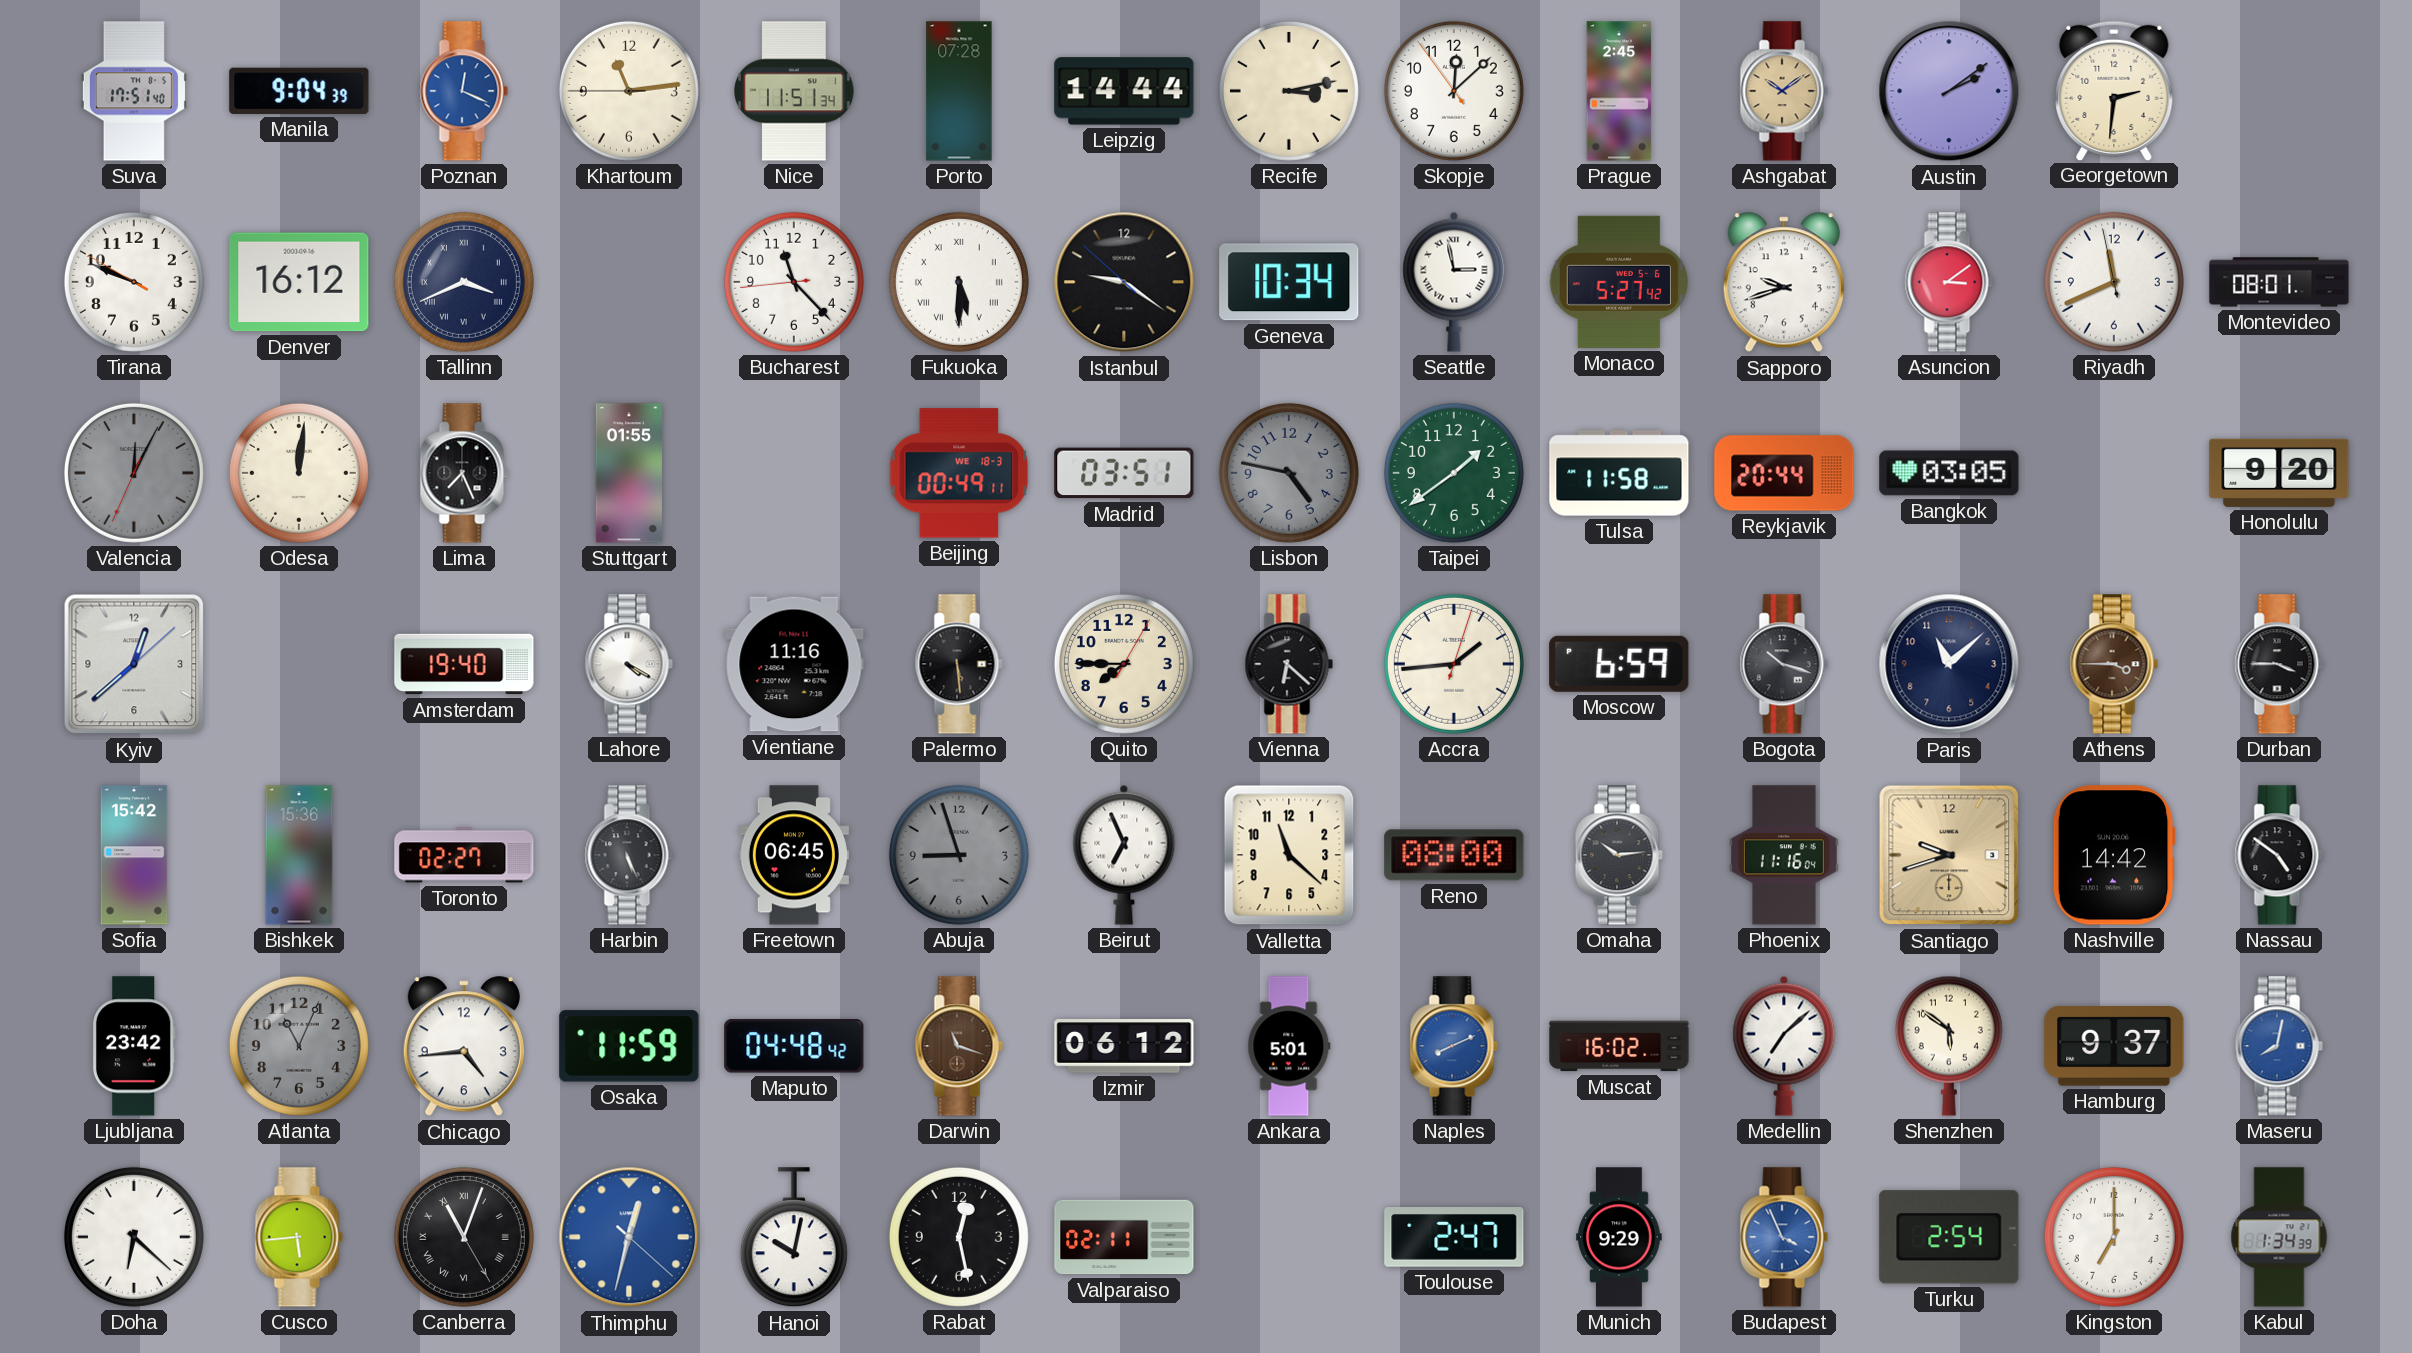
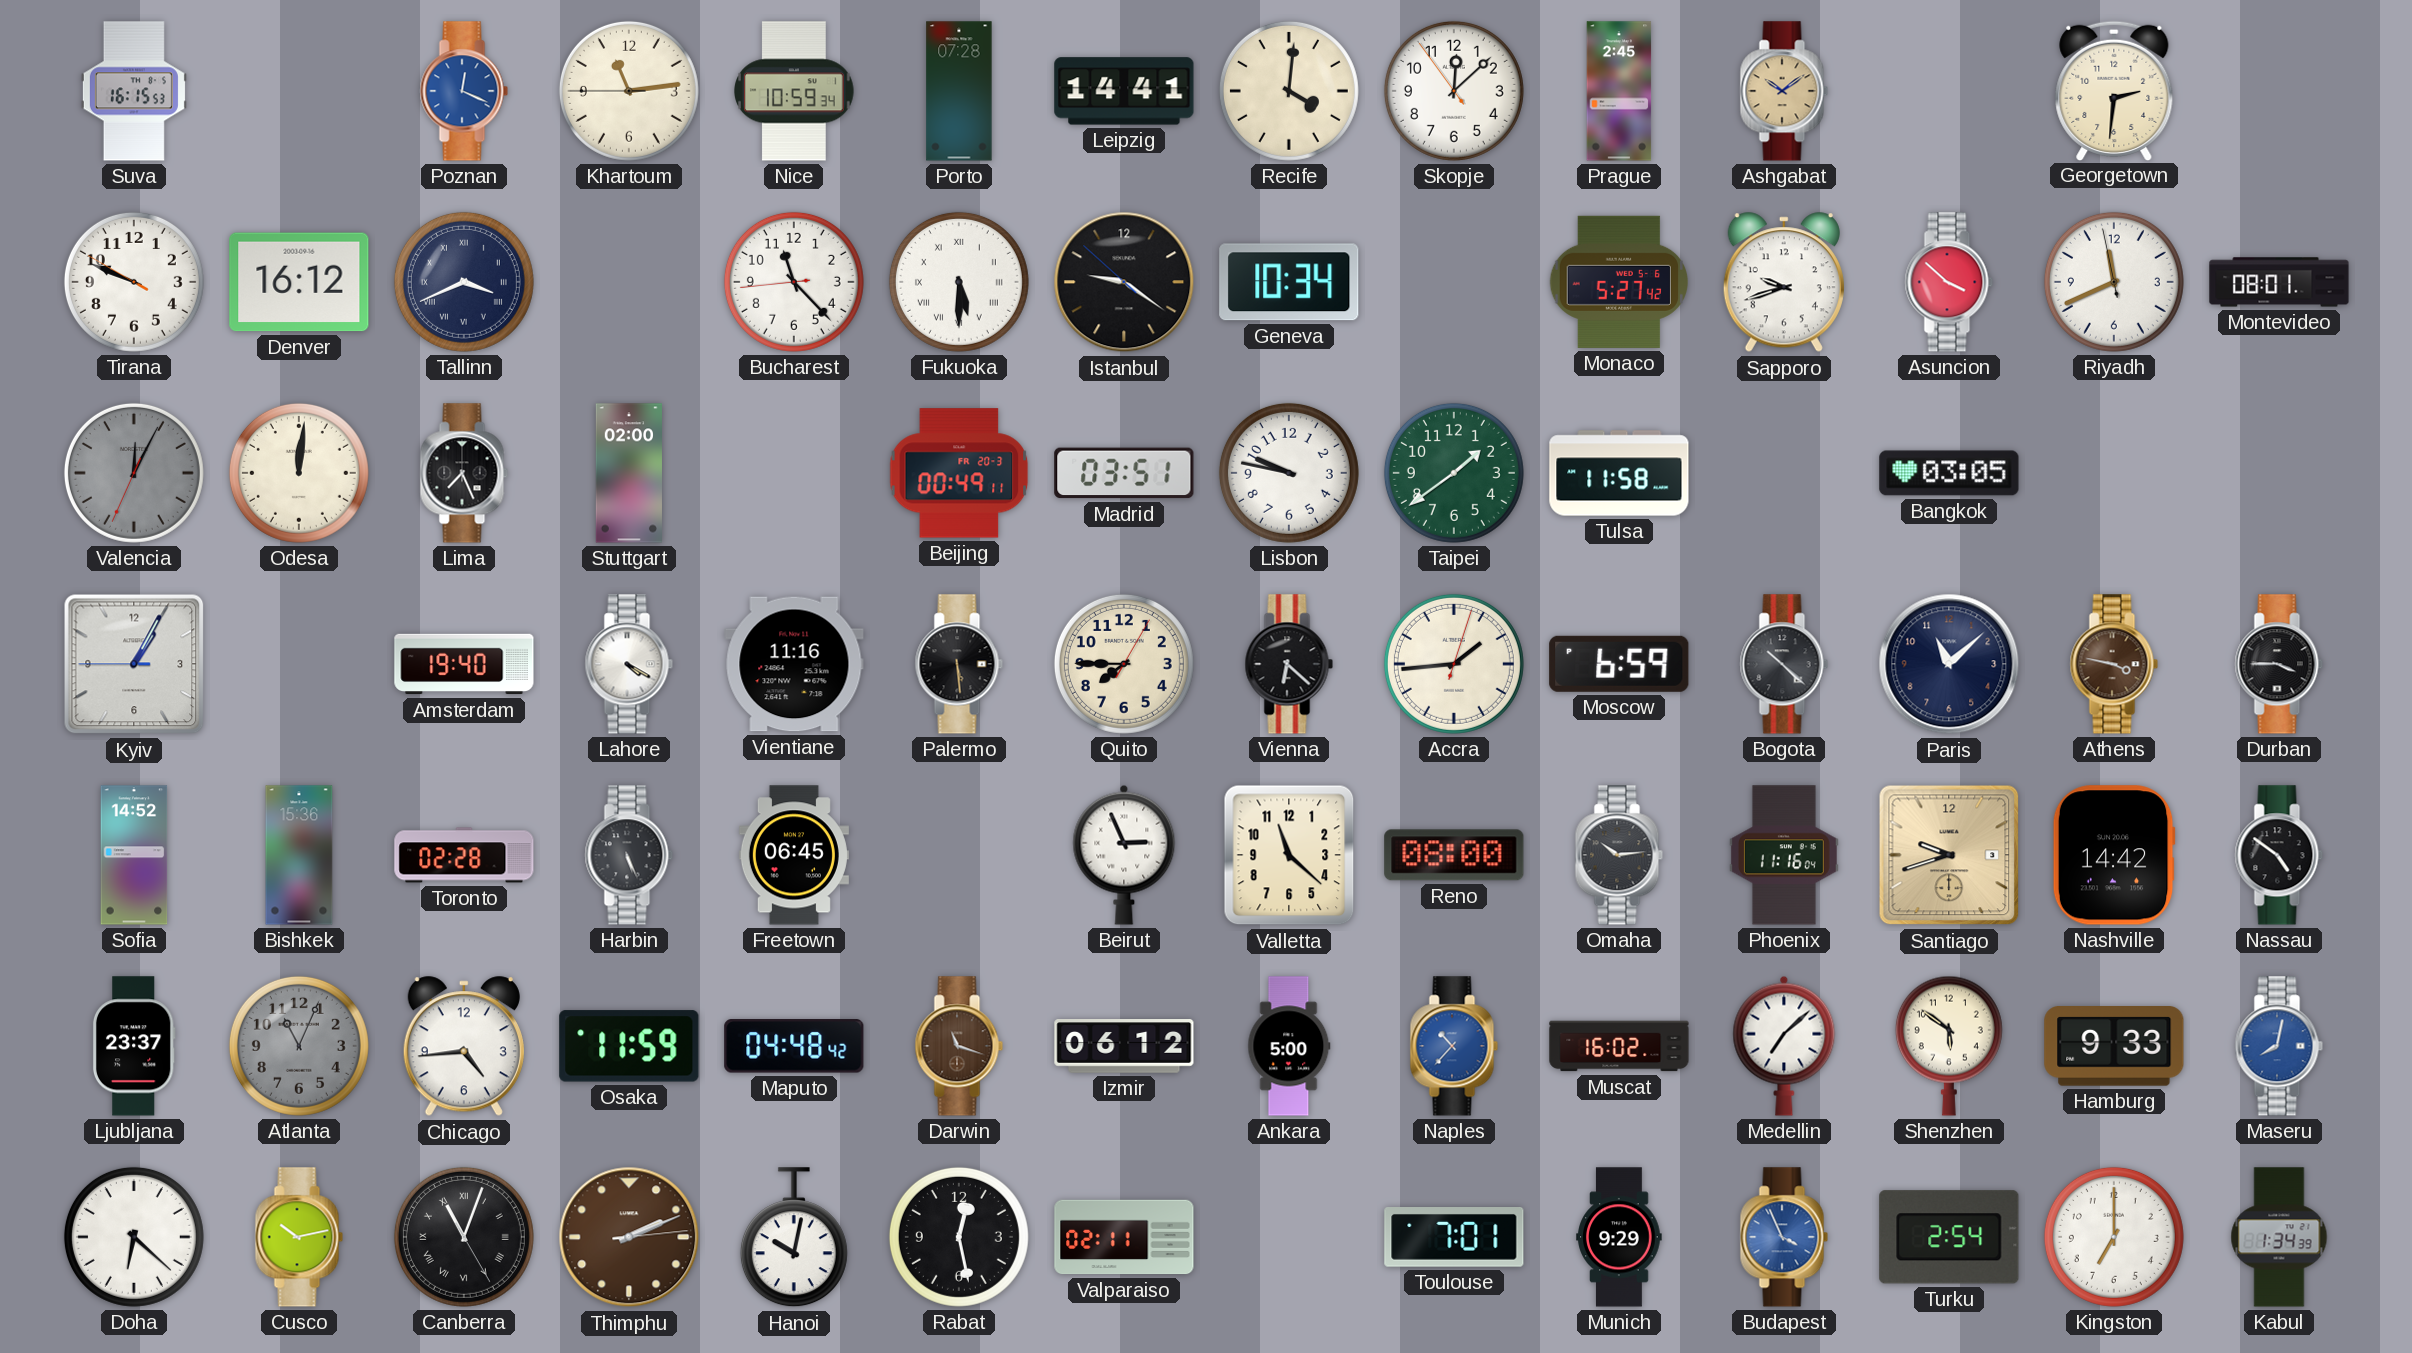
Suva: 17:51 -> 16:15
Manila: 9:04 -> none
Nice: 11:51 -> 10:59
Leipzig: 14:44 -> 14:41
Recife: 3:13 -> 4:01
Austin: 2:09 -> none
Seattle: 2:58 -> none
Asuncion: 3:09 -> 3:52
Stuttgart: 01:55 -> 02:00
Beijing date: WE 18-3 -> FR 20-3
Lisbon: 4:47 -> 9:47
Lisbon dial: grey -> white
Reykjavik: 20:44 -> none
Honolulu: 9:20 -> none
Kyiv: 12:38 -> 1:04
Bogota: 10:18 -> 10:22
Athens: 3:45 -> 3:47
Sofia: 15:42 -> 14:52
Toronto: 02:27 -> 02:28
Abuja: 8:57 -> none
Beirut: 6:56 -> 2:56
Ljubljana: 23:42 -> 23:37
Ankara: 5:01 -> 5:00
Naples: 8:11 -> 10:37
Hamburg: 9:37 -> 9:33
Cusco: 5:44 -> 10:13
Thimphu: 12:32 -> 2:11
Thimphu dial: blue -> brown
Toulouse: 2:47 -> 7:01
